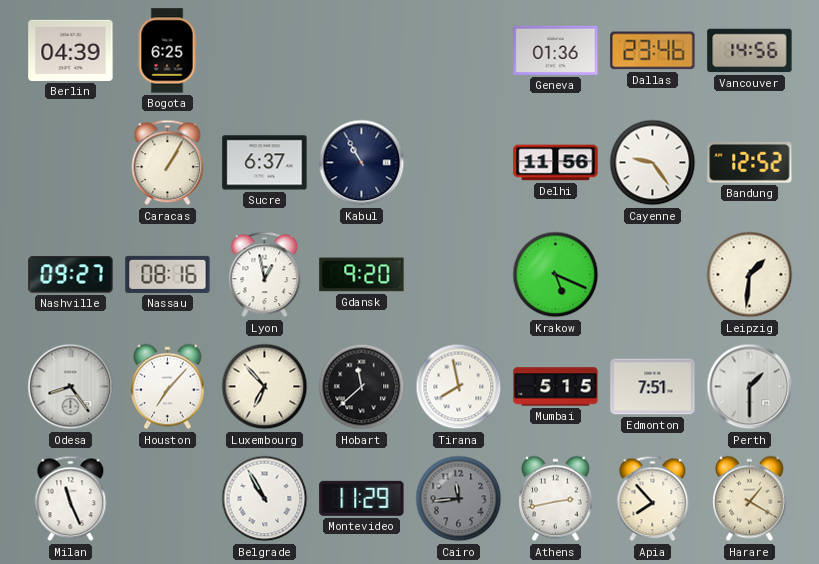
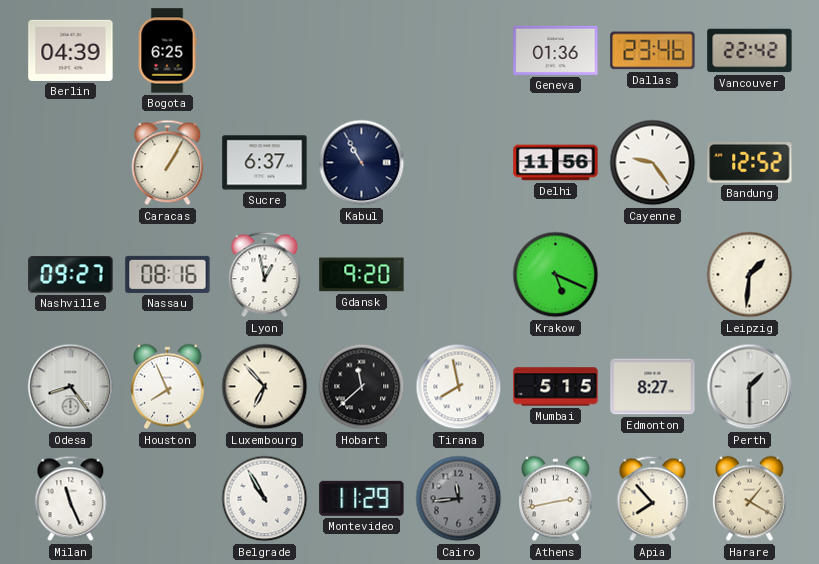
Vancouver: 14:56 -> 22:42
Houston: 7:07 -> 7:56
Edmonton: 7:51 -> 8:27
